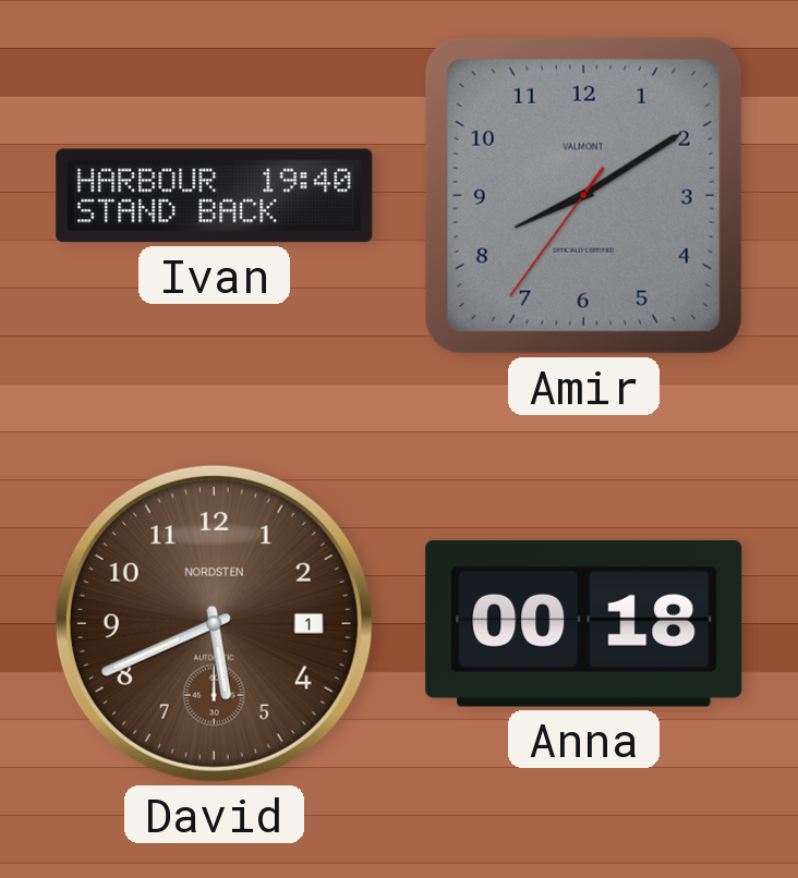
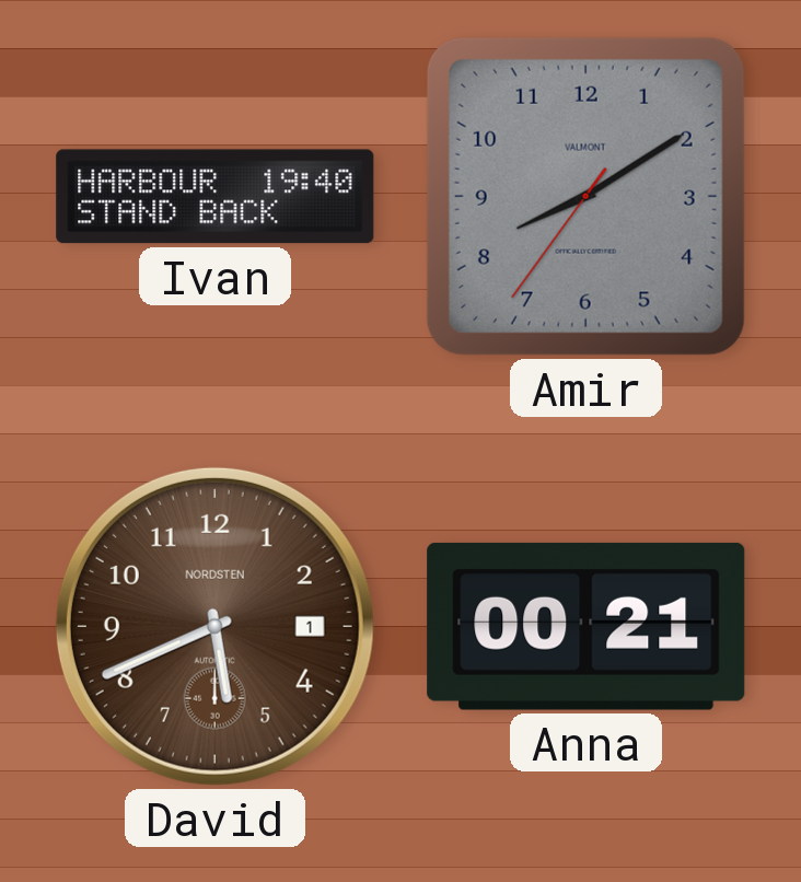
Anna: 00:18 -> 00:21
